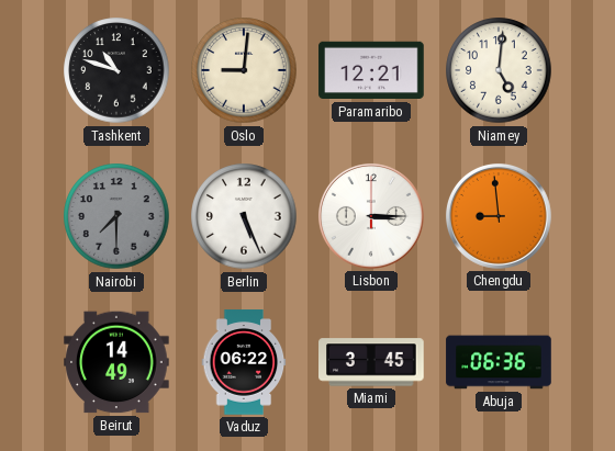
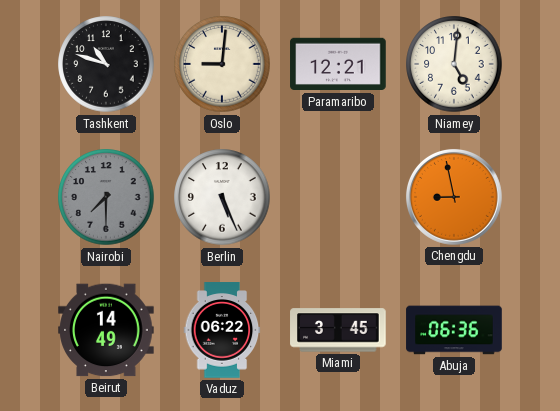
Lisbon: 3:15 -> none
Chengdu: 8:59 -> 8:58
